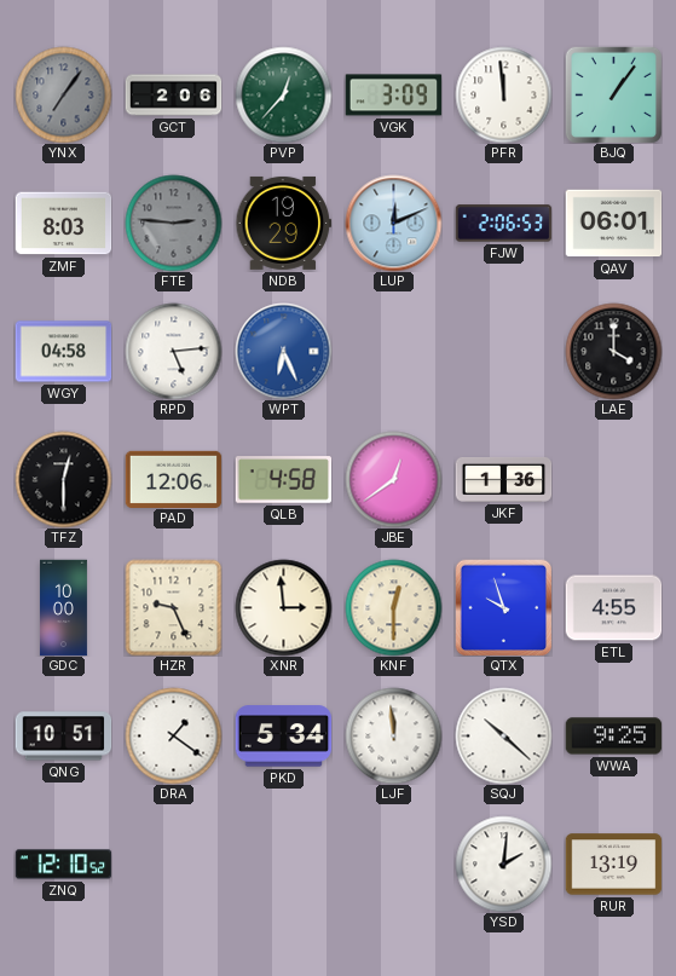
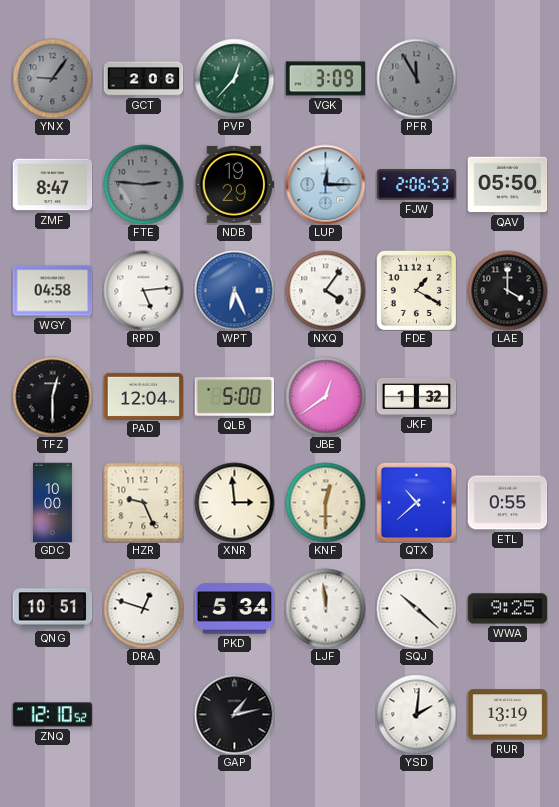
YNX: 7:06 -> 9:06
PFR: 11:59 -> 11:55
PFR dial: white -> grey
BJQ: 1:06 -> none
ZMF: 8:03 -> 8:47
LUP: 12:11 -> 12:15
QAV: 06:01 -> 05:50
NXQ: none -> 4:06
FDE: none -> 1:20
PAD: 12:06 -> 12:04
QLB: 4:58 -> 5:00
JKF: 1:36 -> 1:32
QTX: 9:57 -> 10:38
ETL: 4:55 -> 0:55
DRA: 1:21 -> 12:48
GAP: none -> 1:13
